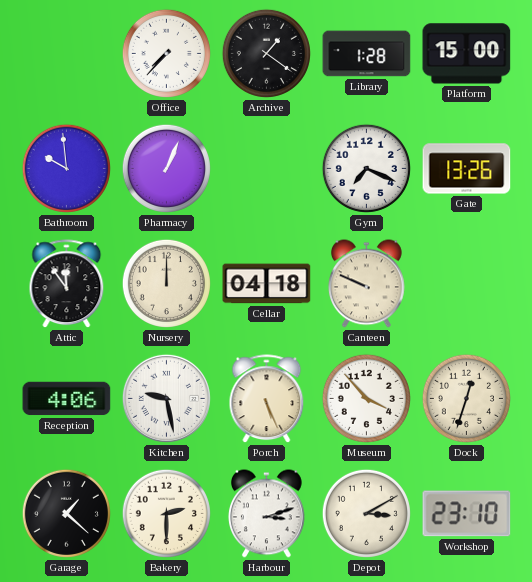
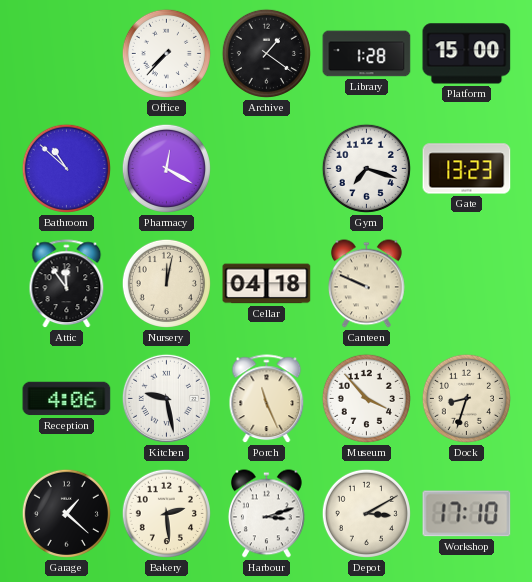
Bathroom: 9:59 -> 10:52
Pharmacy: 1:04 -> 12:20
Gym: 7:19 -> 7:18
Gate: 13:26 -> 13:23
Nursery: 12:00 -> 12:02
Porch: 5:26 -> 11:26
Dock: 12:33 -> 8:33
Bakery: 2:30 -> 2:29
Workshop: 23:10 -> 17:10
